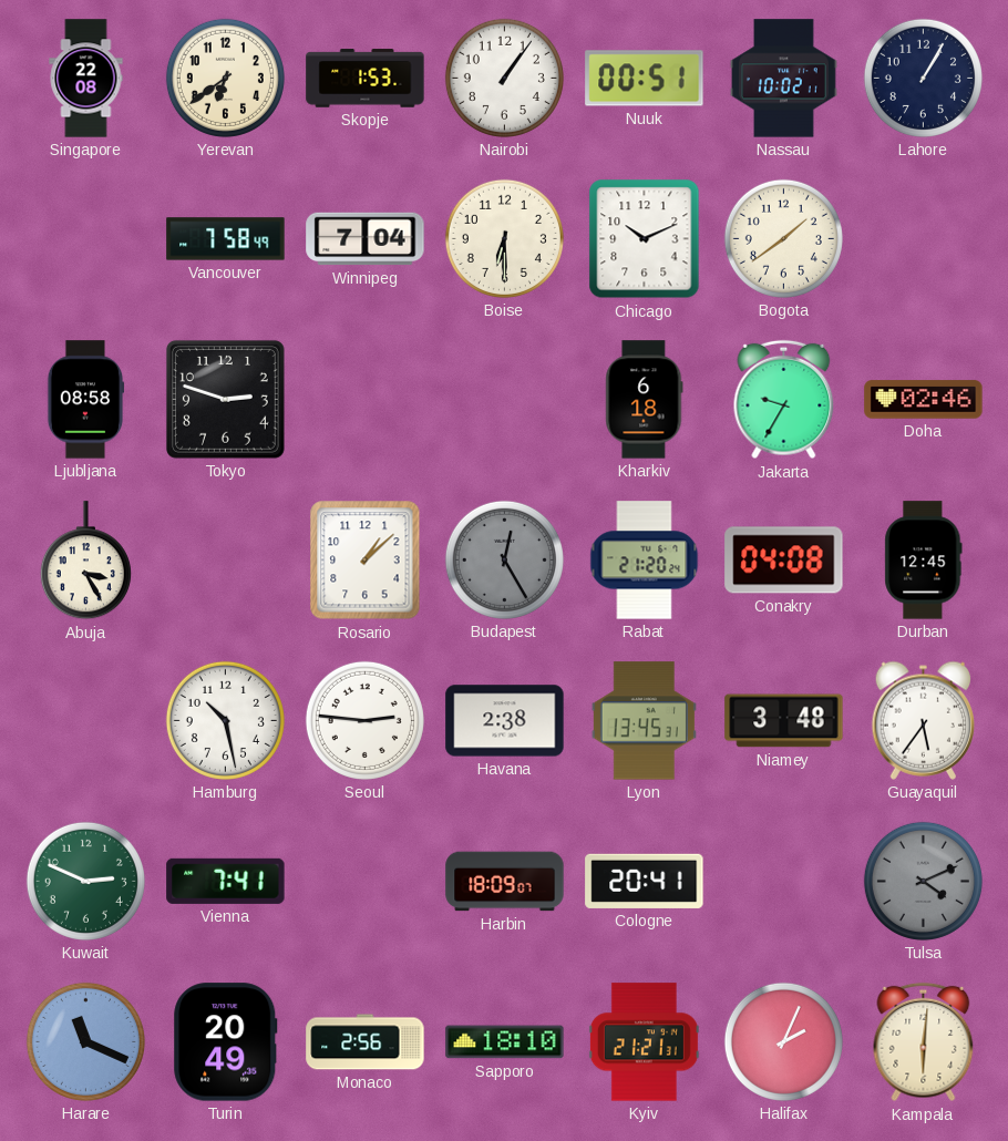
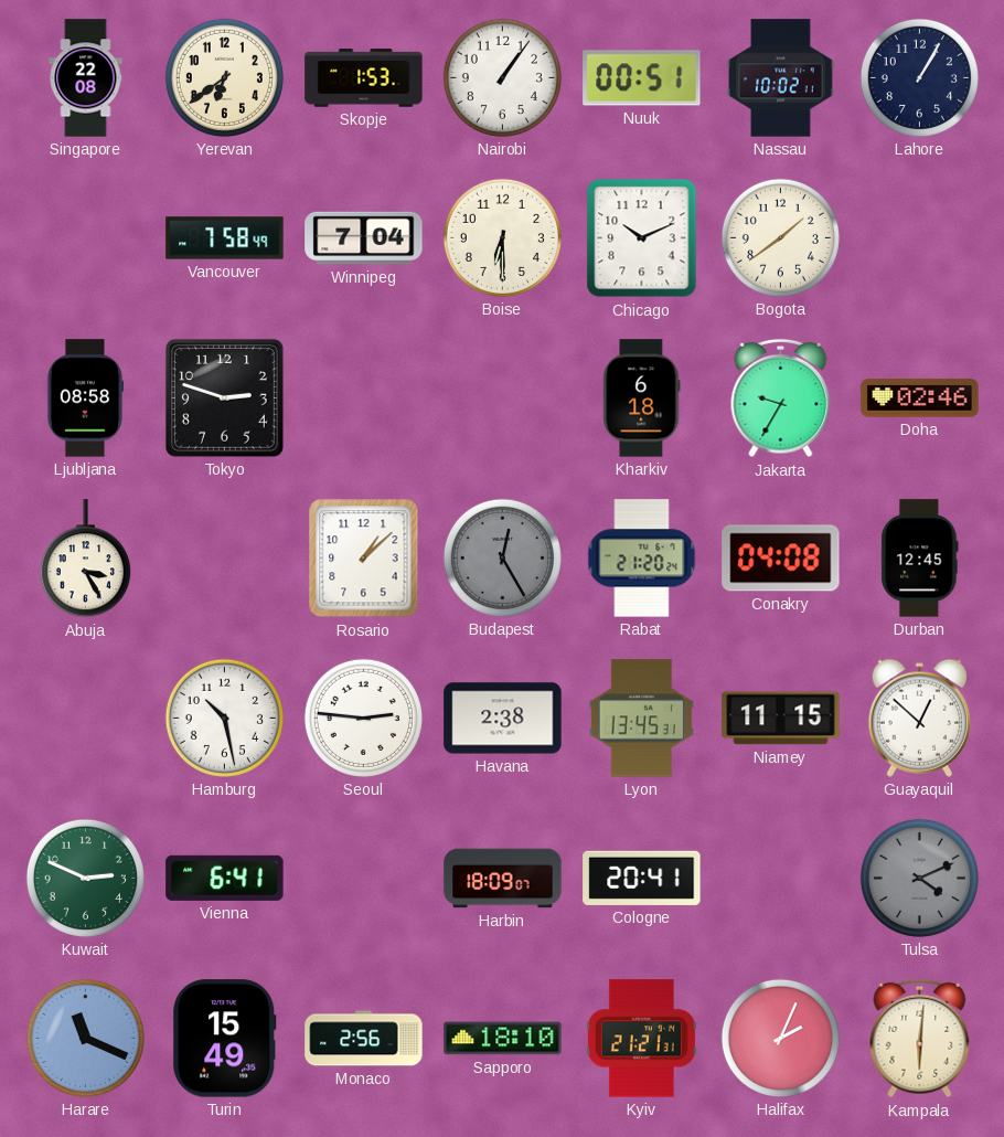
Niamey: 3:48 -> 11:15
Guayaquil: 5:36 -> 12:52
Vienna: 7:41 -> 6:41
Turin: 20:49 -> 15:49
